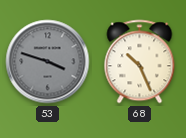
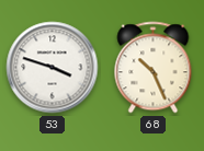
53 dial: grey -> white
